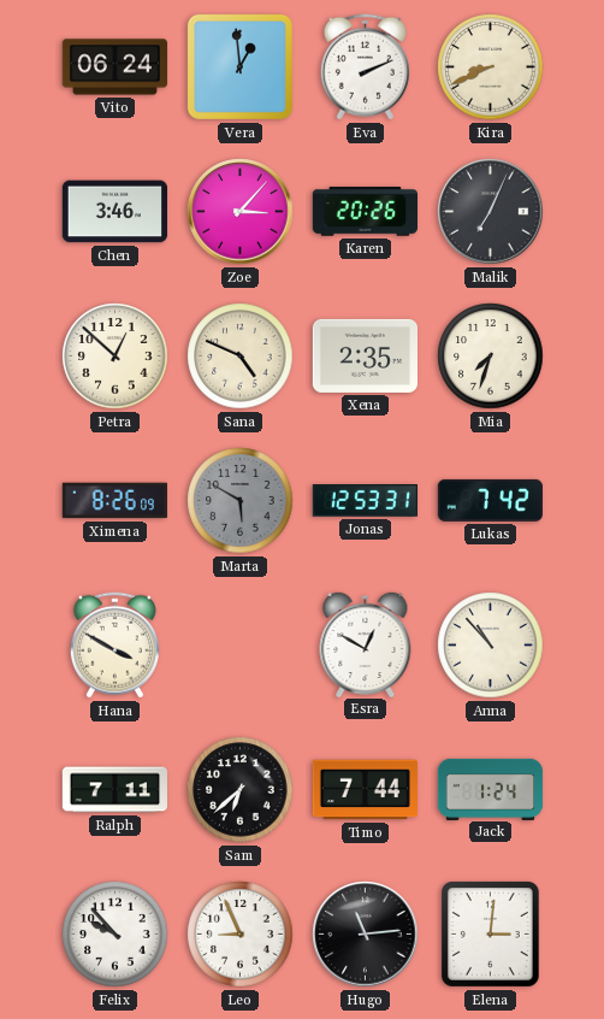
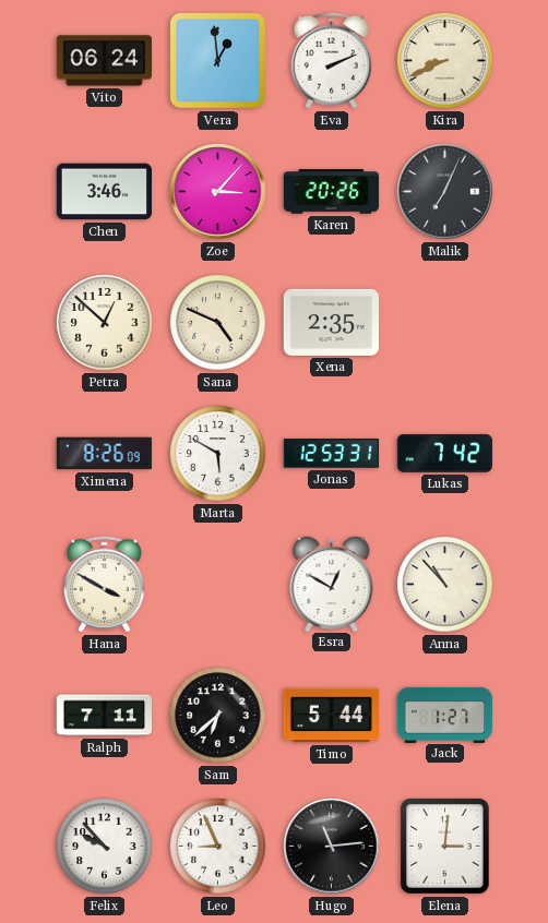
Mia: 7:33 -> none
Marta dial: grey -> white
Timo: 7:44 -> 5:44
Jack: 1:24 -> 1:27
